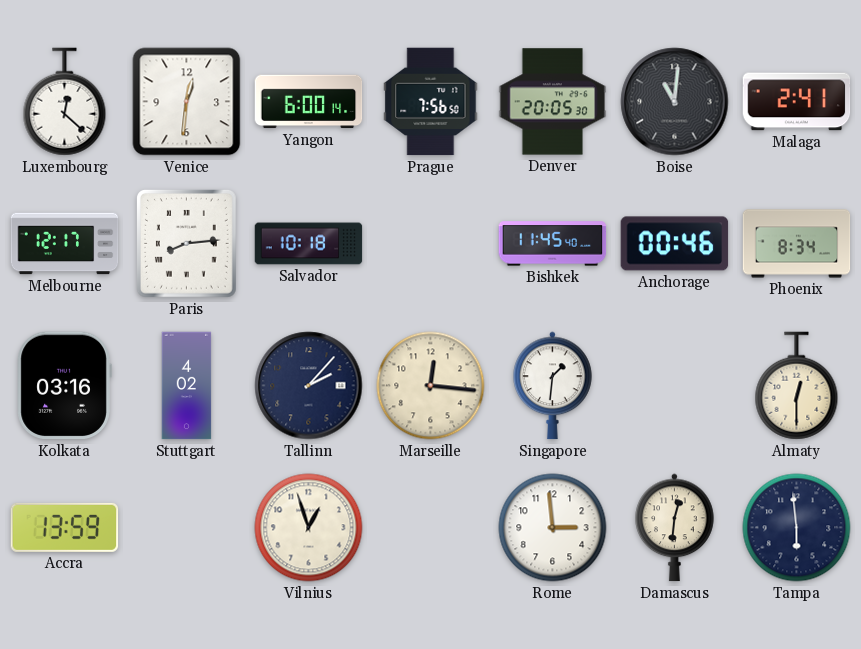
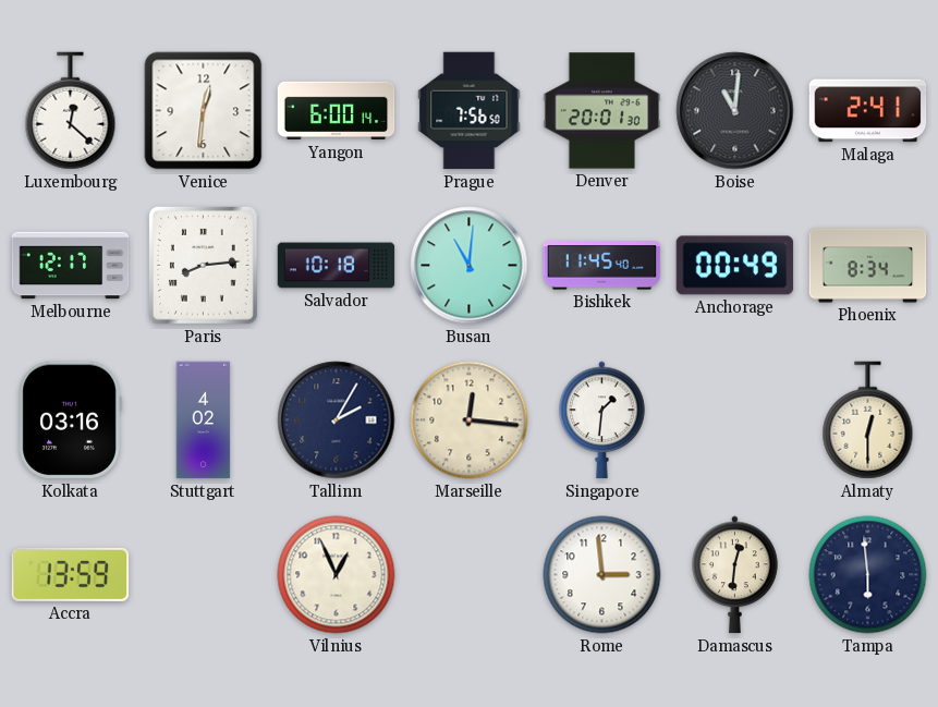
Denver: 20:05 -> 20:01
Busan: none -> 11:01
Anchorage: 00:46 -> 00:49
Tallinn: 2:07 -> 2:05
Vilnius: 12:57 -> 12:56
